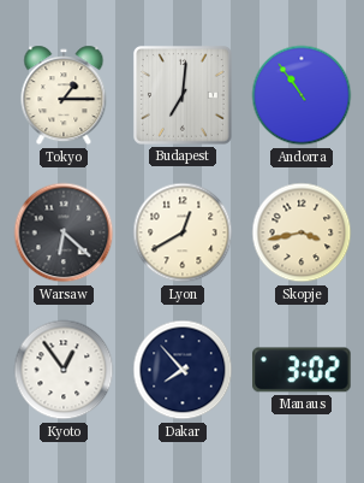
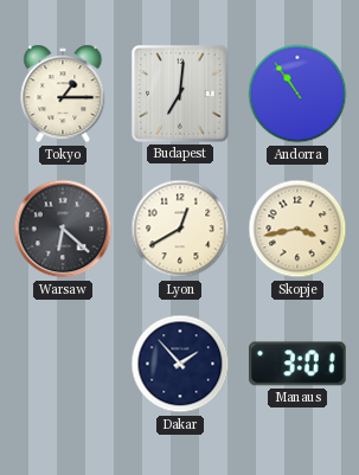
Kyoto: 12:54 -> none
Dakar: 7:53 -> 1:53
Manaus: 3:02 -> 3:01
